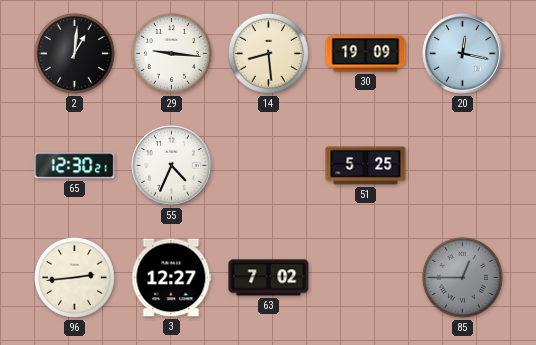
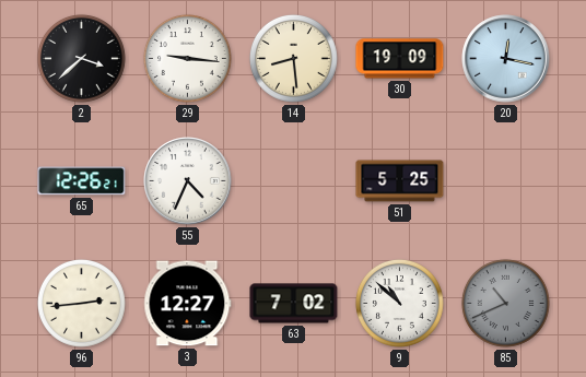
2: 1:01 -> 3:38
65: 12:30 -> 12:26
9: none -> 10:52
85: 12:45 -> 10:41
